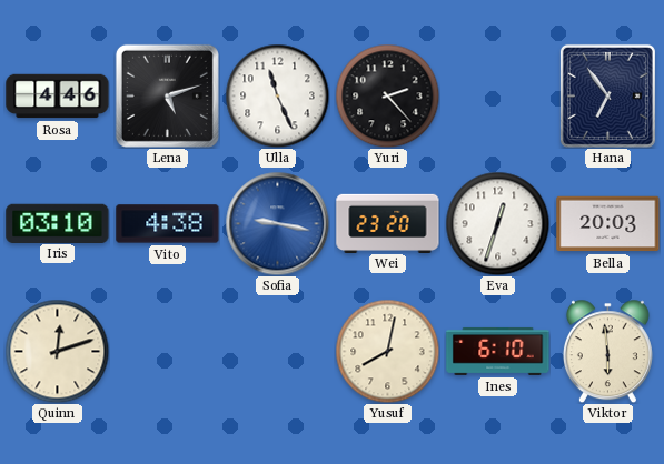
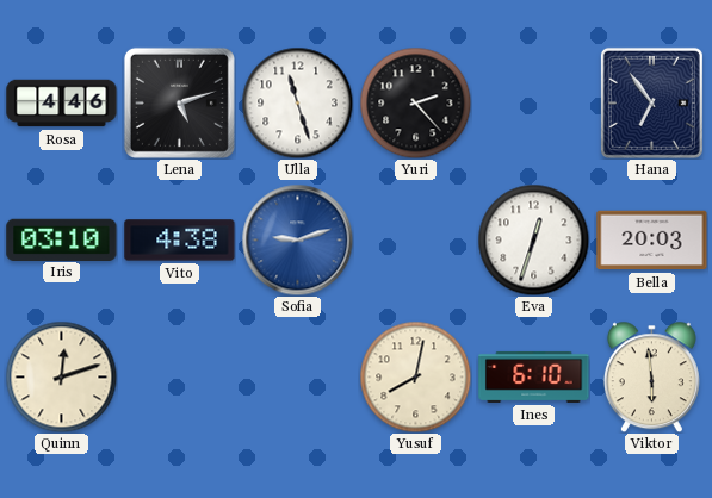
Ulla: 11:26 -> 11:27
Sofia: 9:17 -> 9:12
Wei: 23:20 -> none
